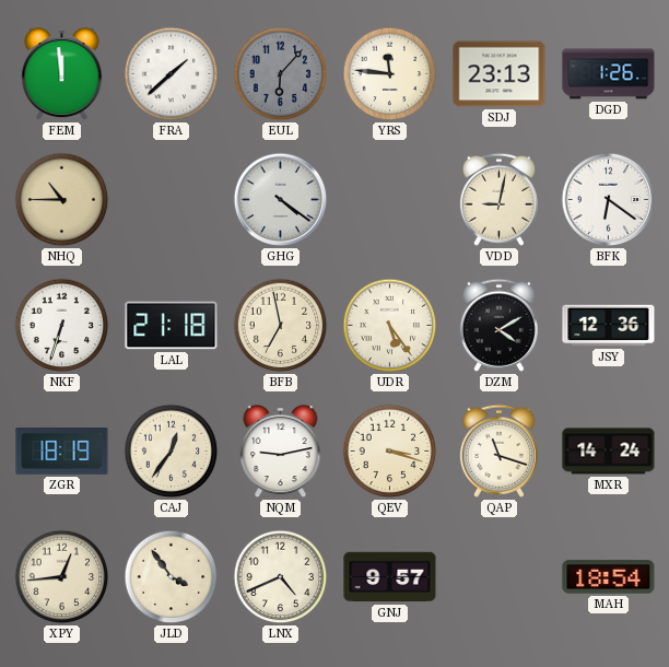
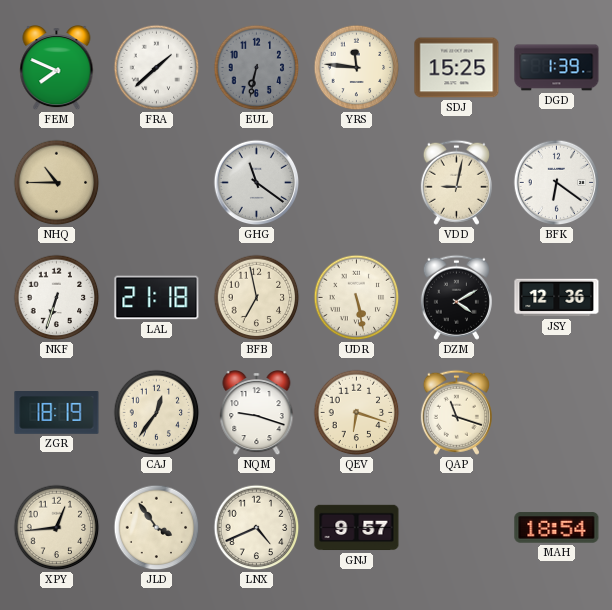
FEM: 11:59 -> 7:49
EUL: 6:07 -> 6:32
SDJ: 23:13 -> 15:25
DGD: 1:26 -> 1:39
GHG: 4:21 -> 11:21
UDR: 5:24 -> 5:28
NQM: 9:13 -> 9:18
QEV: 3:18 -> 6:18
MXR: 14:24 -> none
